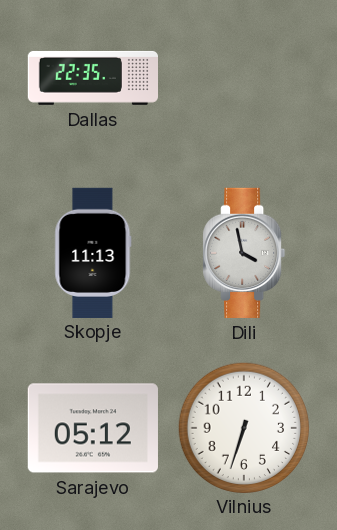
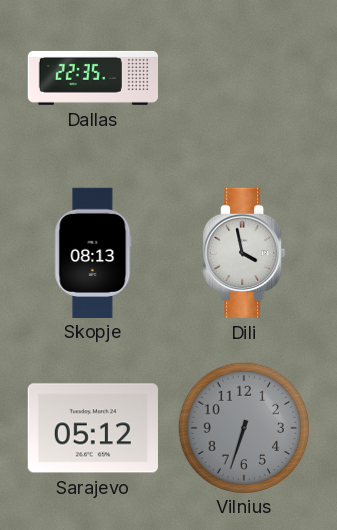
Skopje: 11:13 -> 08:13
Vilnius dial: white -> grey
